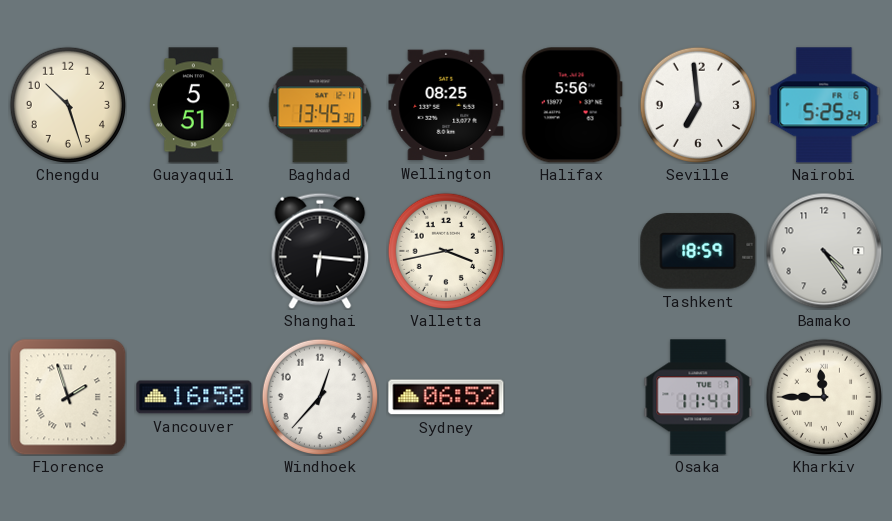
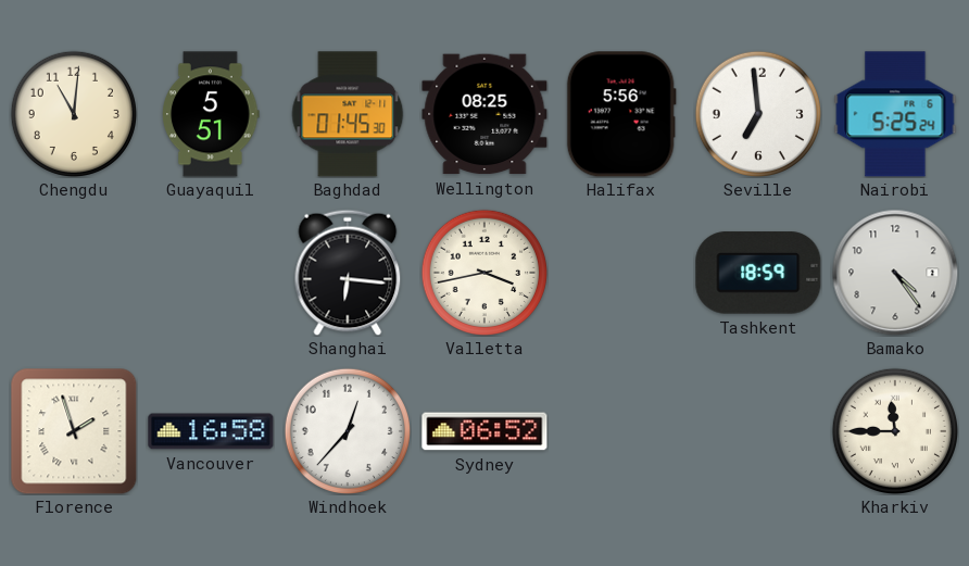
Chengdu: 10:27 -> 11:01
Baghdad: 13:45 -> 01:45
Osaka: 11:41 -> none
